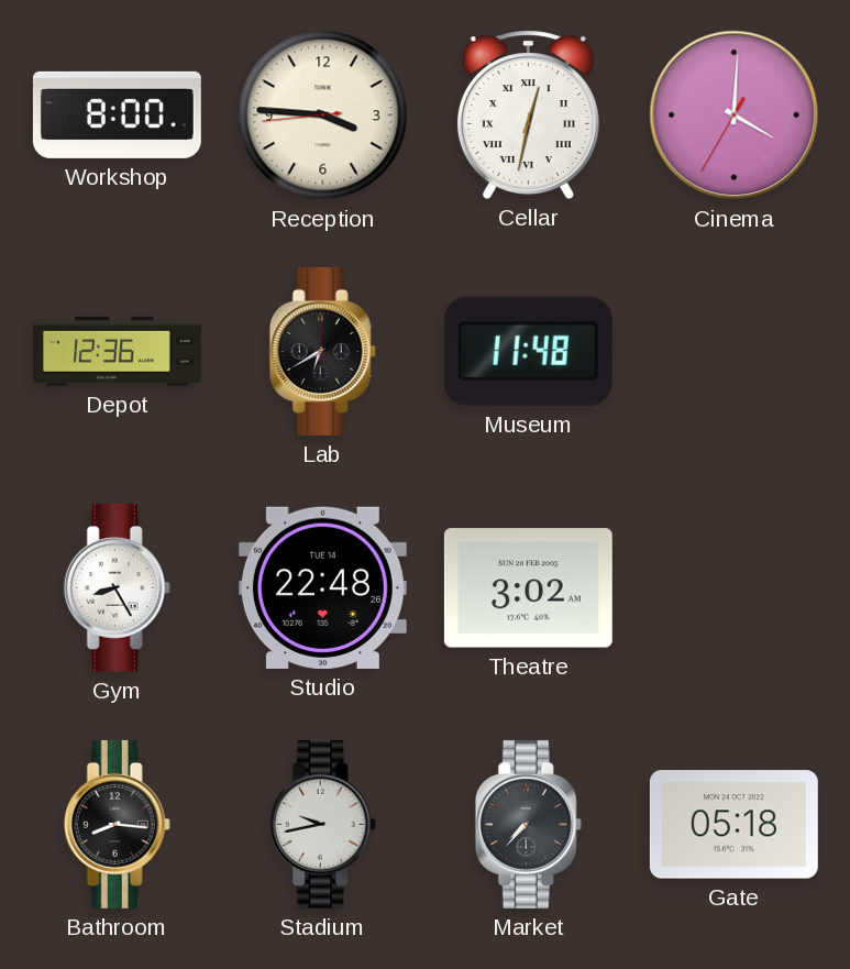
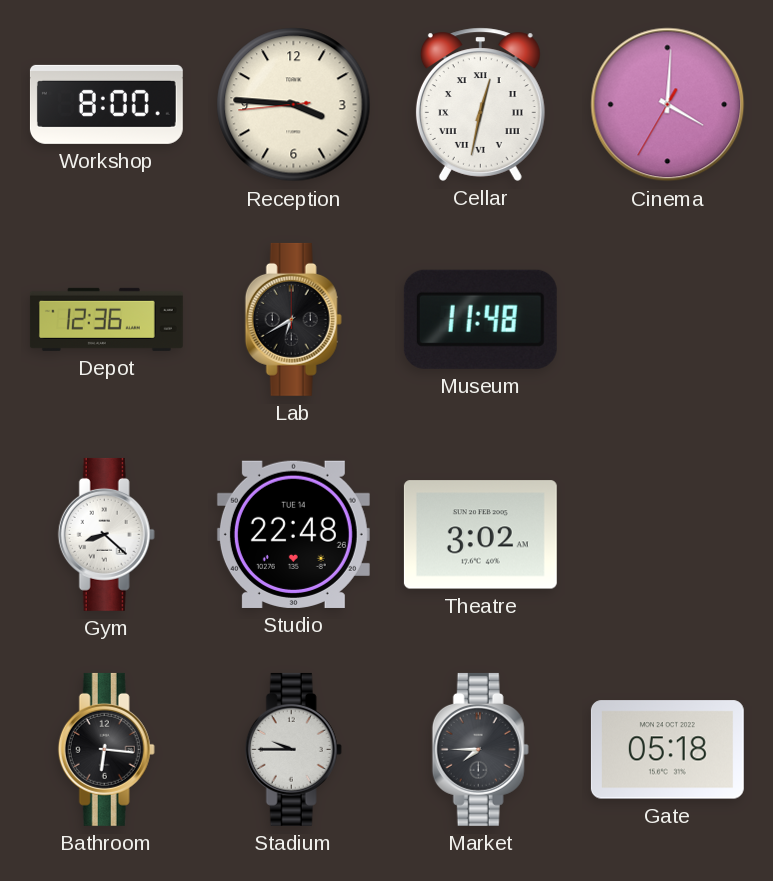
Gym: 8:25 -> 8:22
Bathroom: 8:16 -> 6:16
Stadium: 9:43 -> 9:45
Market: 7:37 -> 7:45
